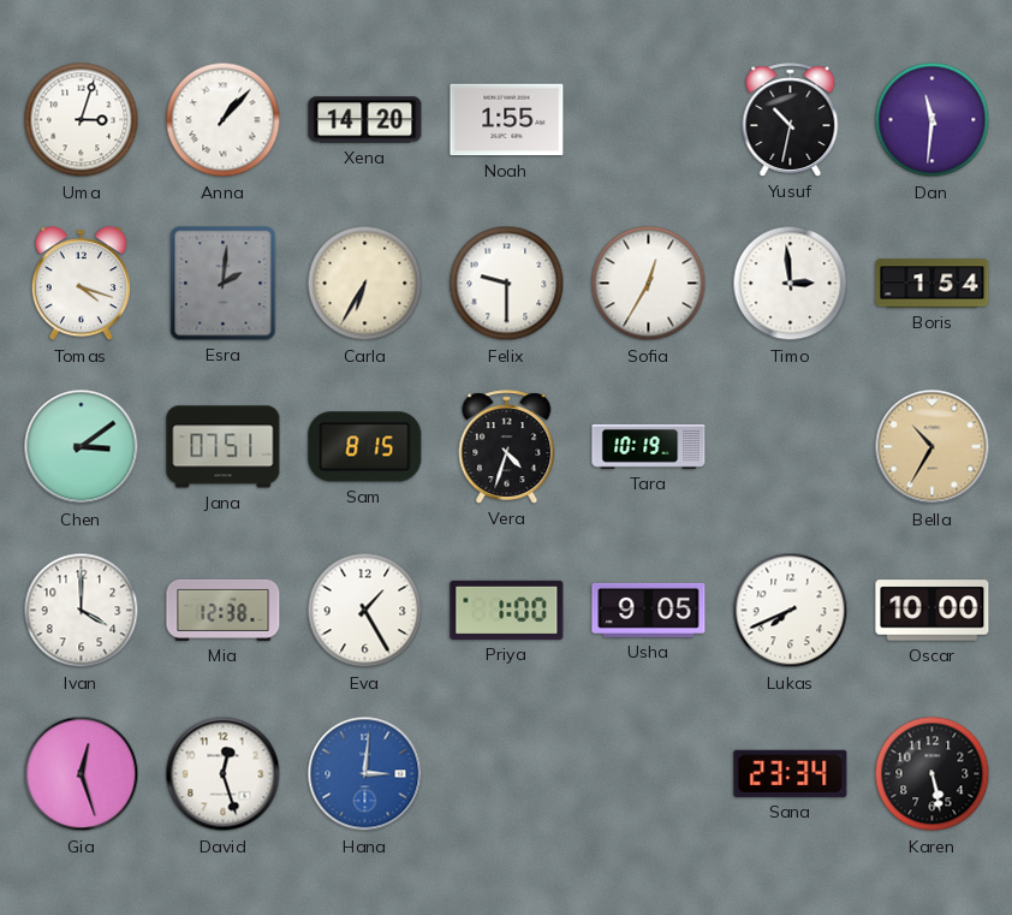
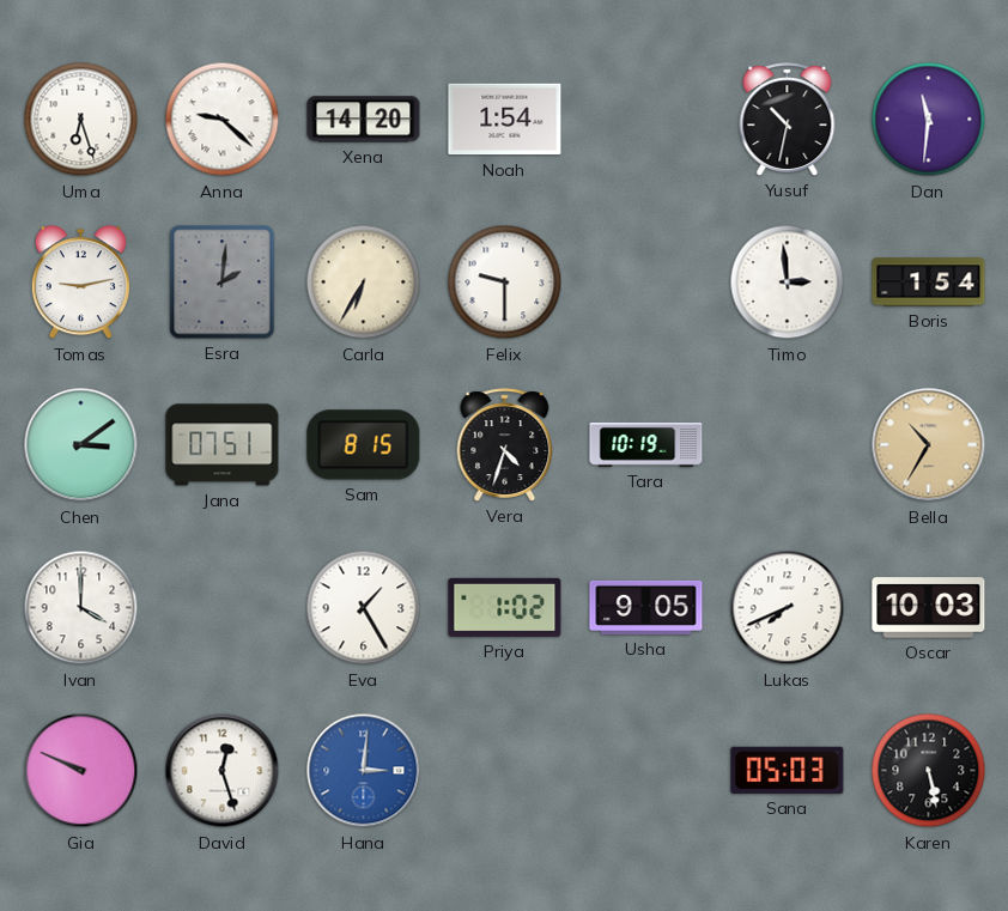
Uma: 3:03 -> 6:27
Anna: 1:07 -> 9:22
Noah: 1:55 -> 1:54
Tomas: 4:18 -> 9:13
Sofia: 12:35 -> none
Mia: 12:38 -> none
Priya: 1:00 -> 1:02
Oscar: 10:00 -> 10:03
Gia: 12:27 -> 9:49
Sana: 23:34 -> 05:03
